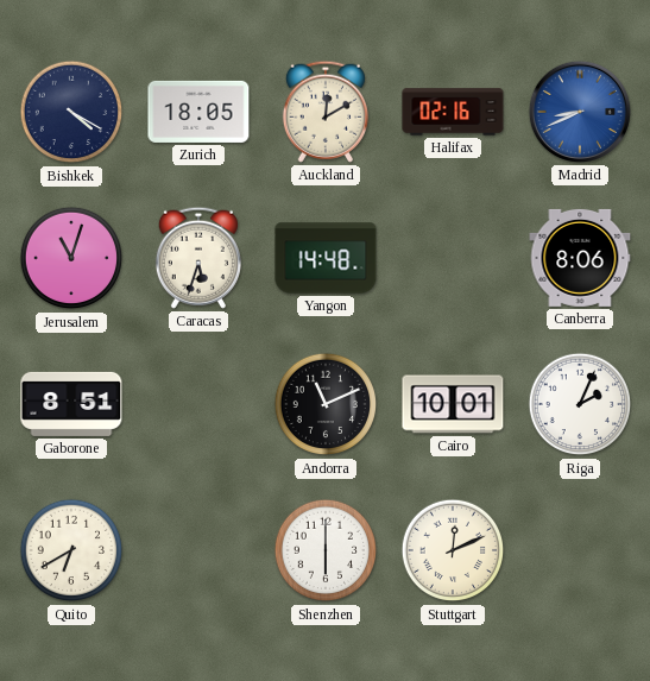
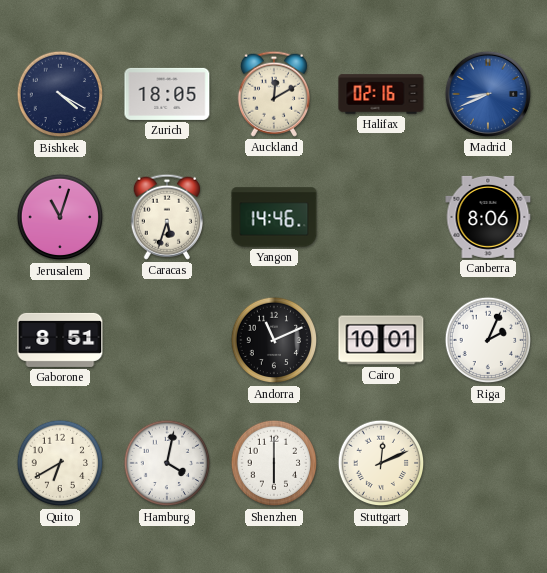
Yangon: 14:48 -> 14:46
Hamburg: none -> 4:02
